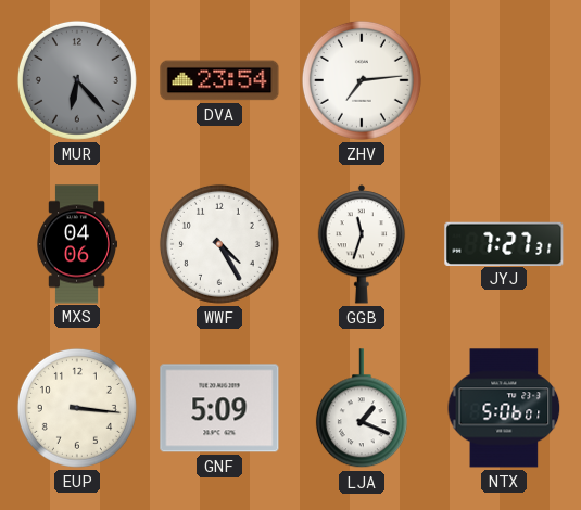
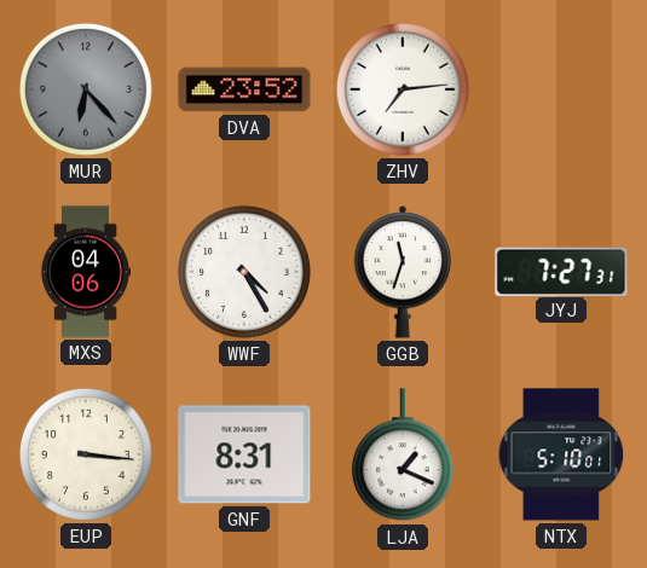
DVA: 23:54 -> 23:52
GNF: 5:09 -> 8:31
NTX: 5:06 -> 5:10
